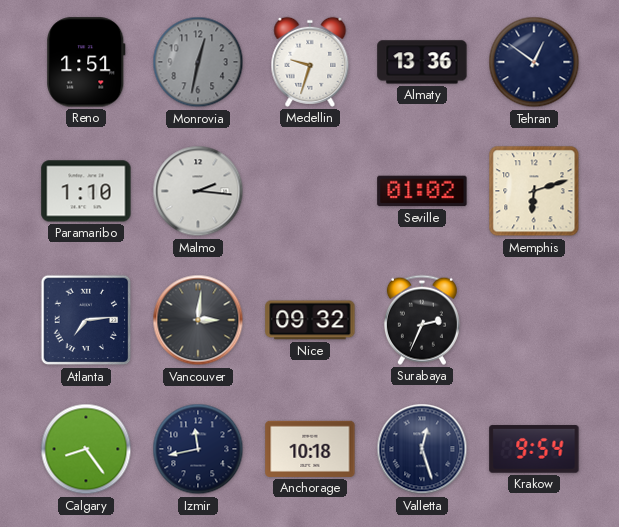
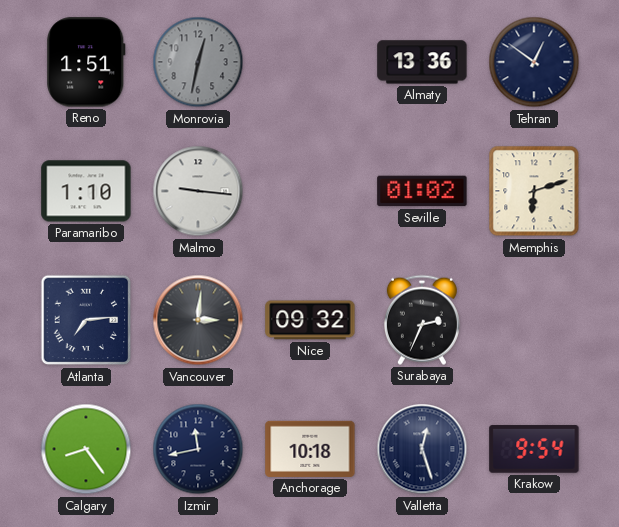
Medellin: 9:33 -> none
Malmo: 2:16 -> 9:16
